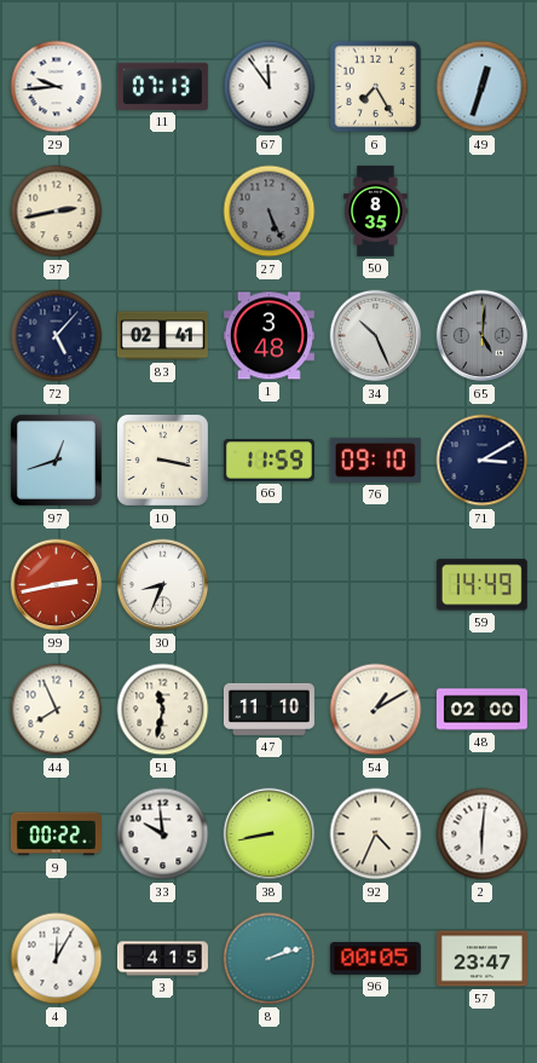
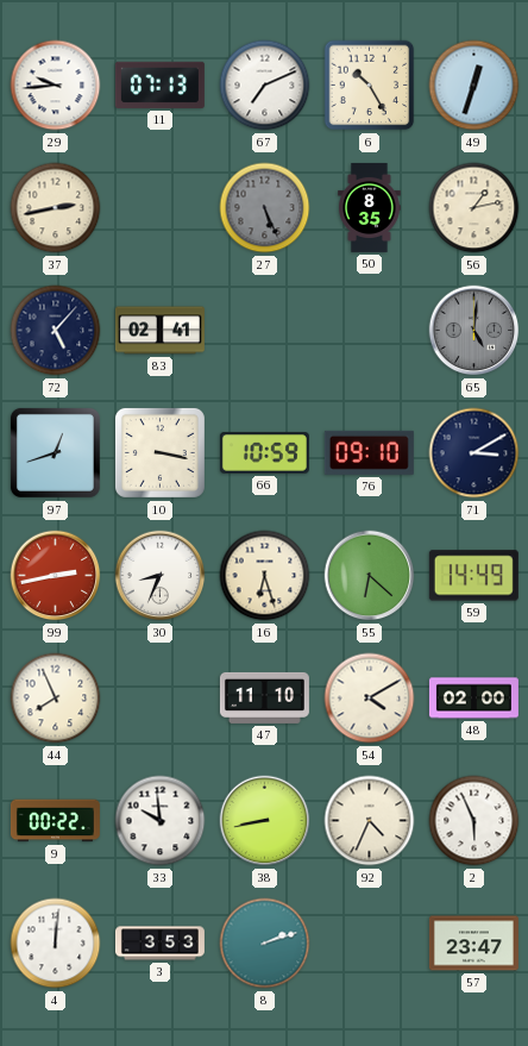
67: 11:54 -> 7:11
6: 7:25 -> 10:25
56: none -> 1:13
1: 3:48 -> none
34: 10:26 -> none
66: 11:59 -> 10:59
16: none -> 6:27
55: none -> 6:22
51: 11:32 -> none
54: 1:10 -> 4:10
2: 6:01 -> 5:56
4: 12:05 -> 12:01
3: 4:15 -> 3:53
96: 00:05 -> none
